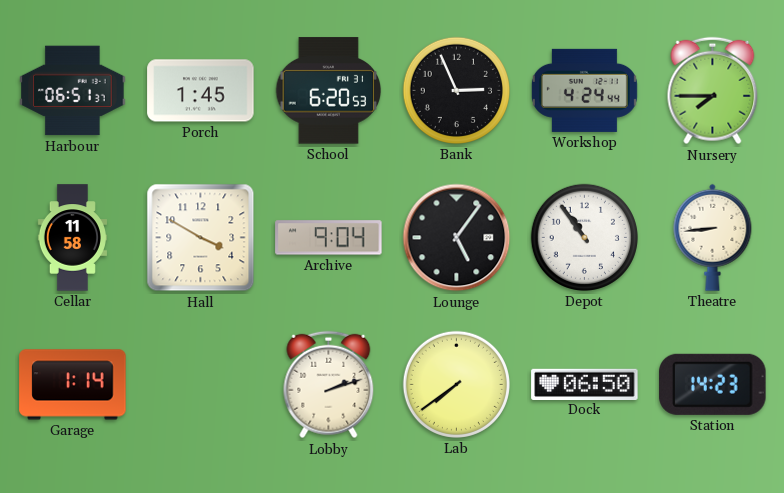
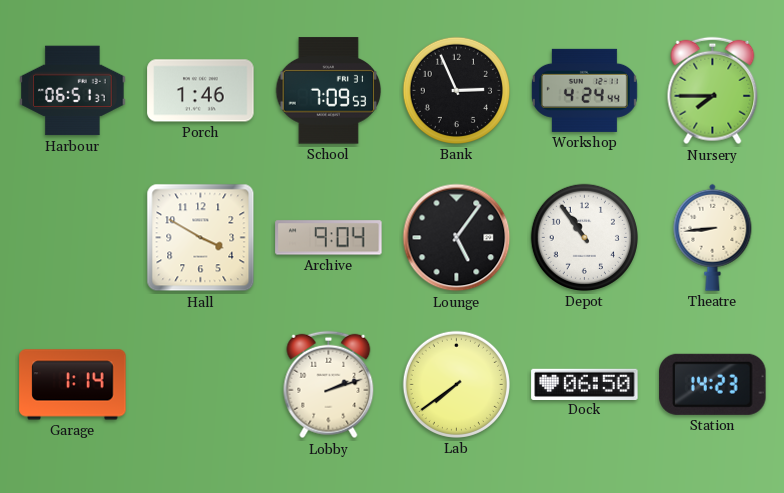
Porch: 1:45 -> 1:46
School: 6:20 -> 7:09
Cellar: 11:58 -> none
